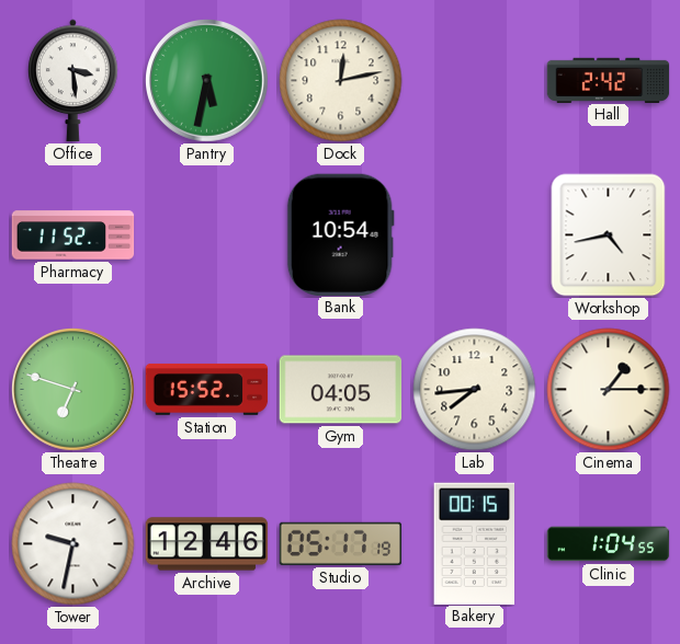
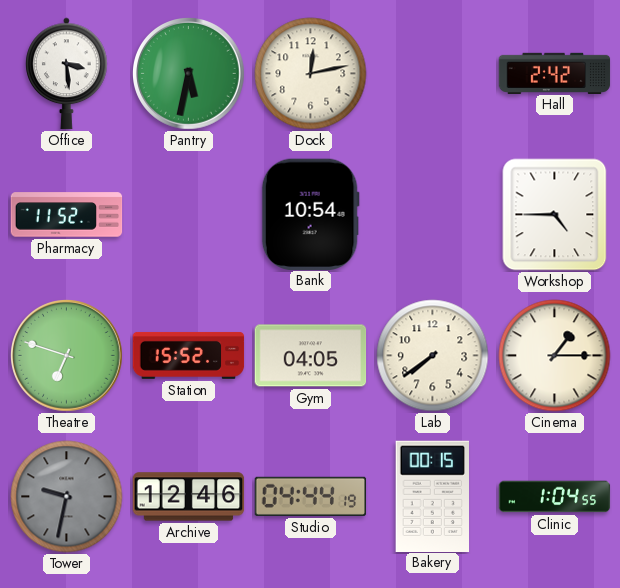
Workshop: 4:43 -> 4:45
Lab: 7:44 -> 7:39
Tower dial: white -> grey
Studio: 05:17 -> 04:44
